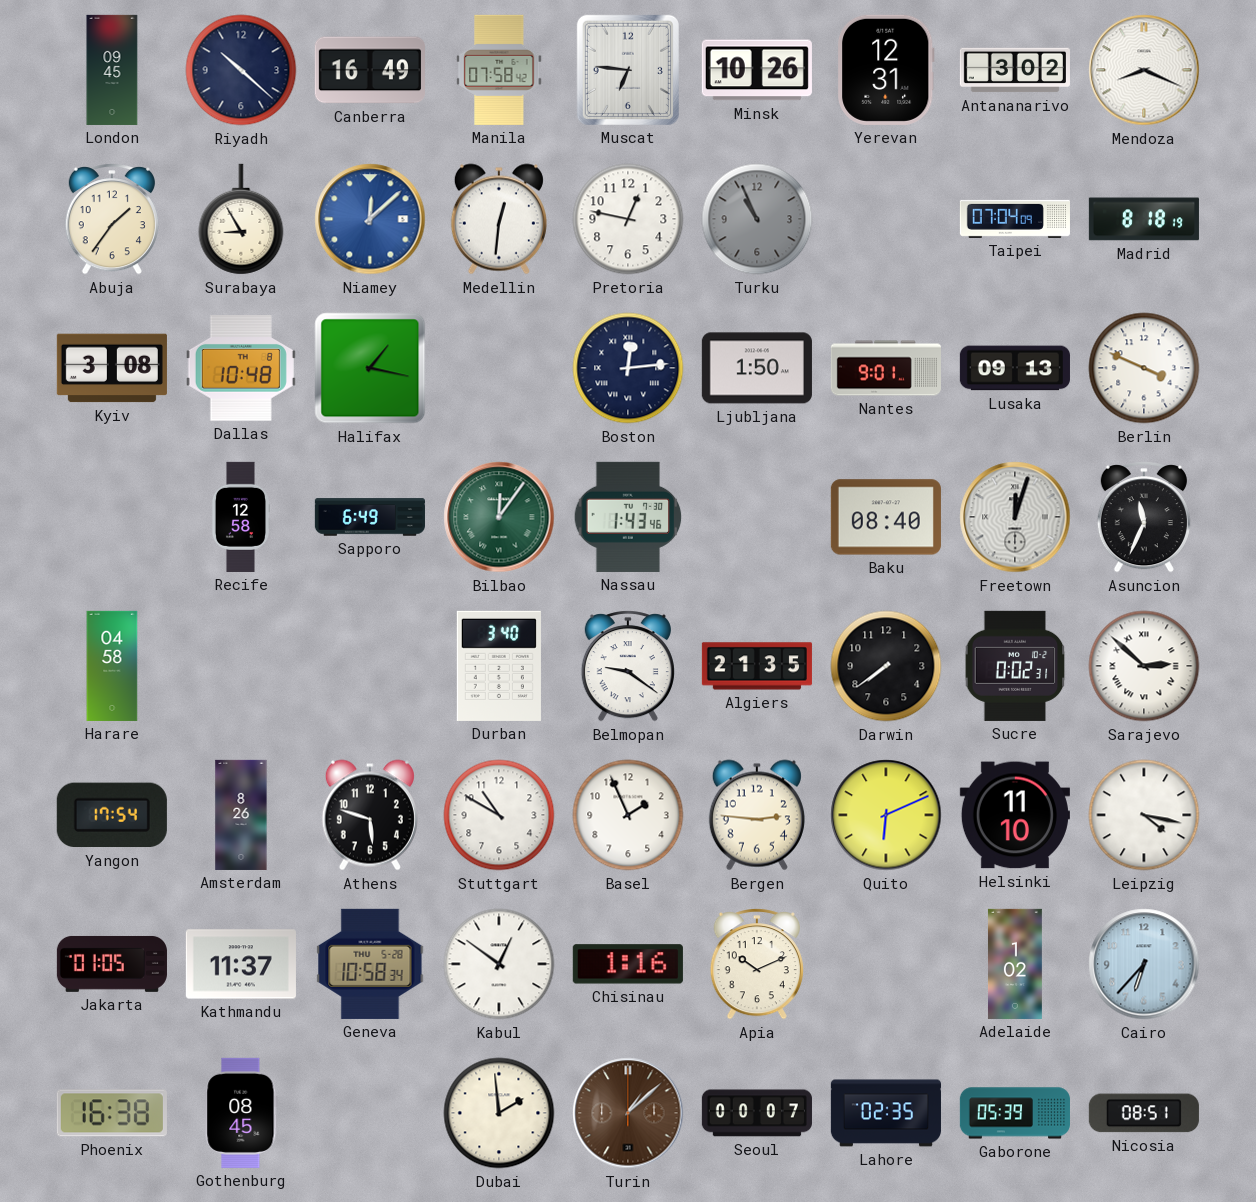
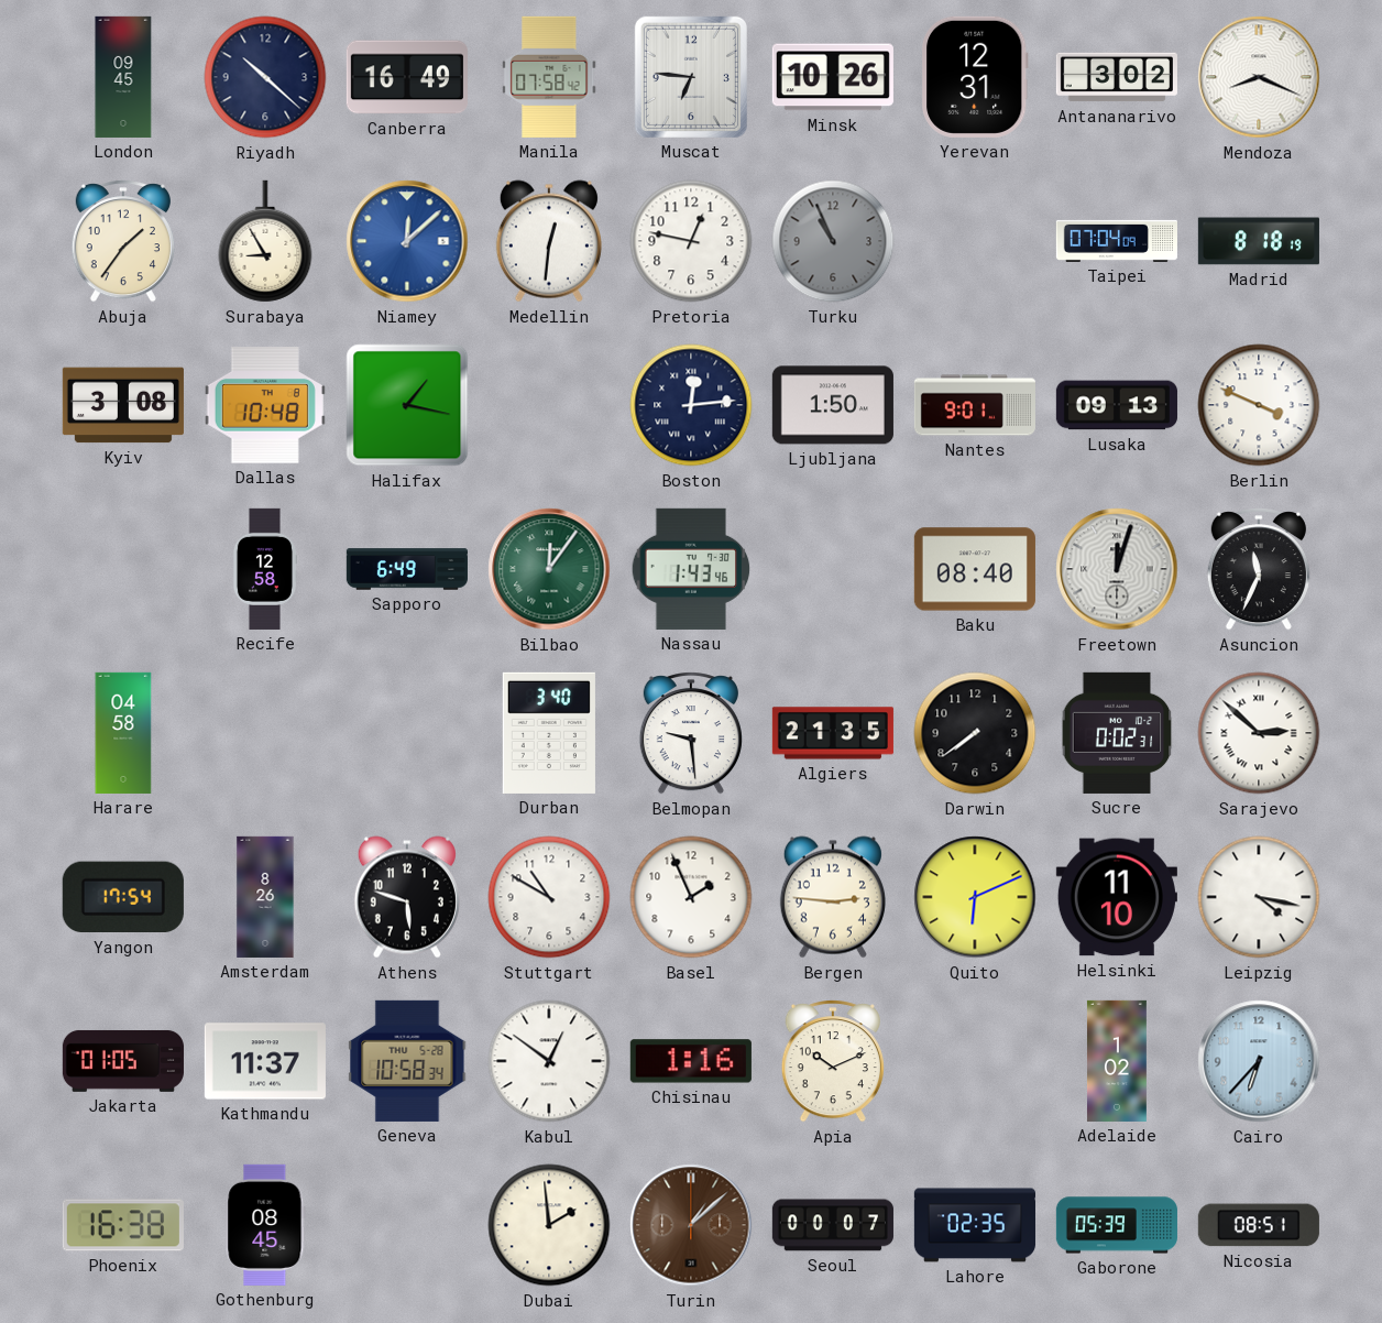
Belmopan: 9:21 -> 9:29
